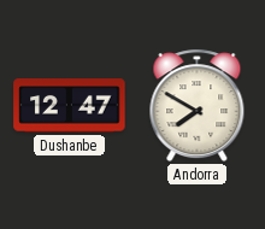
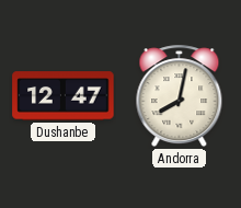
Andorra: 7:50 -> 8:02
